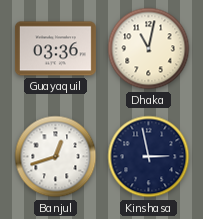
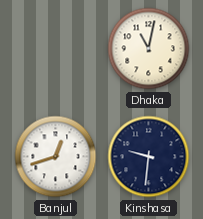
Guayaquil: 03:36 -> none
Kinshasa: 2:58 -> 9:31
